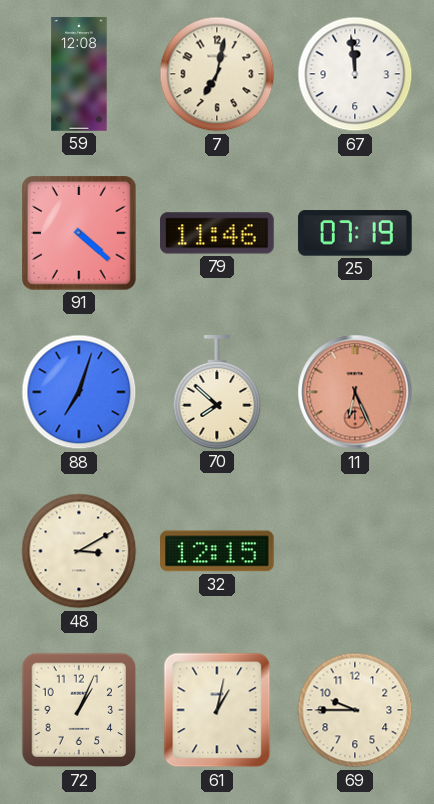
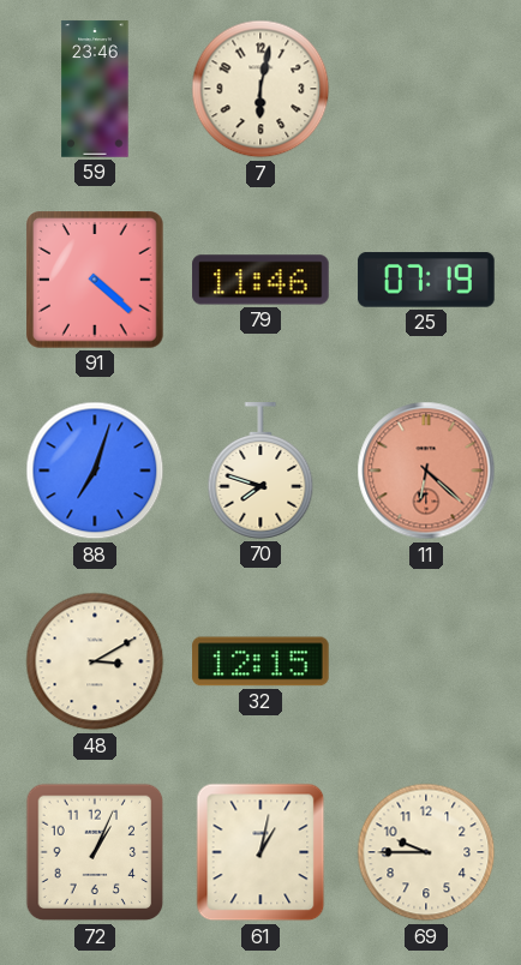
59: 12:08 -> 23:46
7: 7:02 -> 6:02
67: 11:59 -> none
70: 7:52 -> 7:48
11: 6:26 -> 6:22
